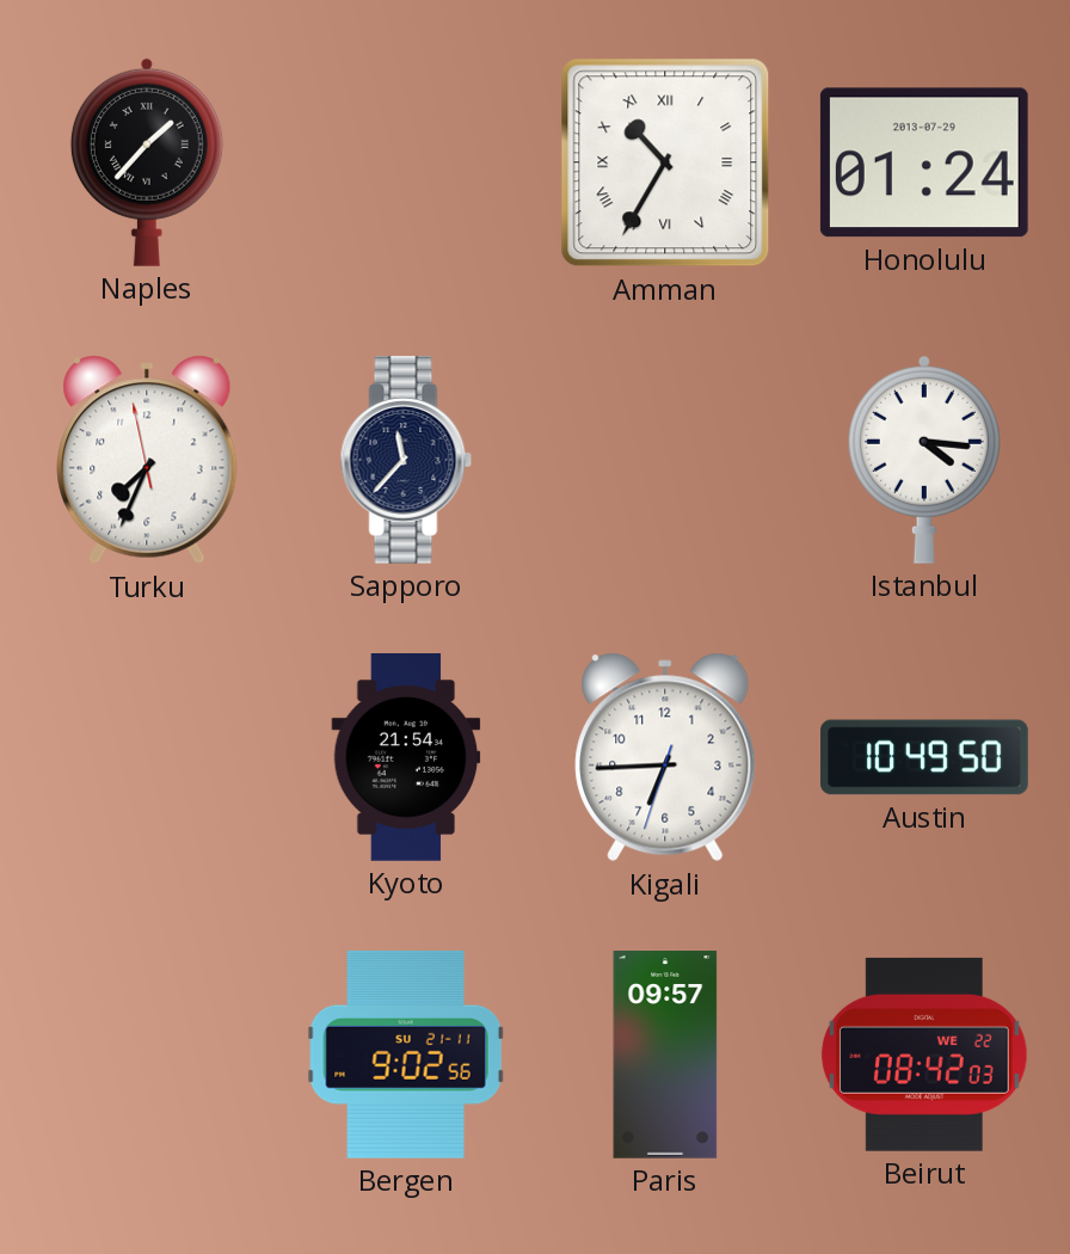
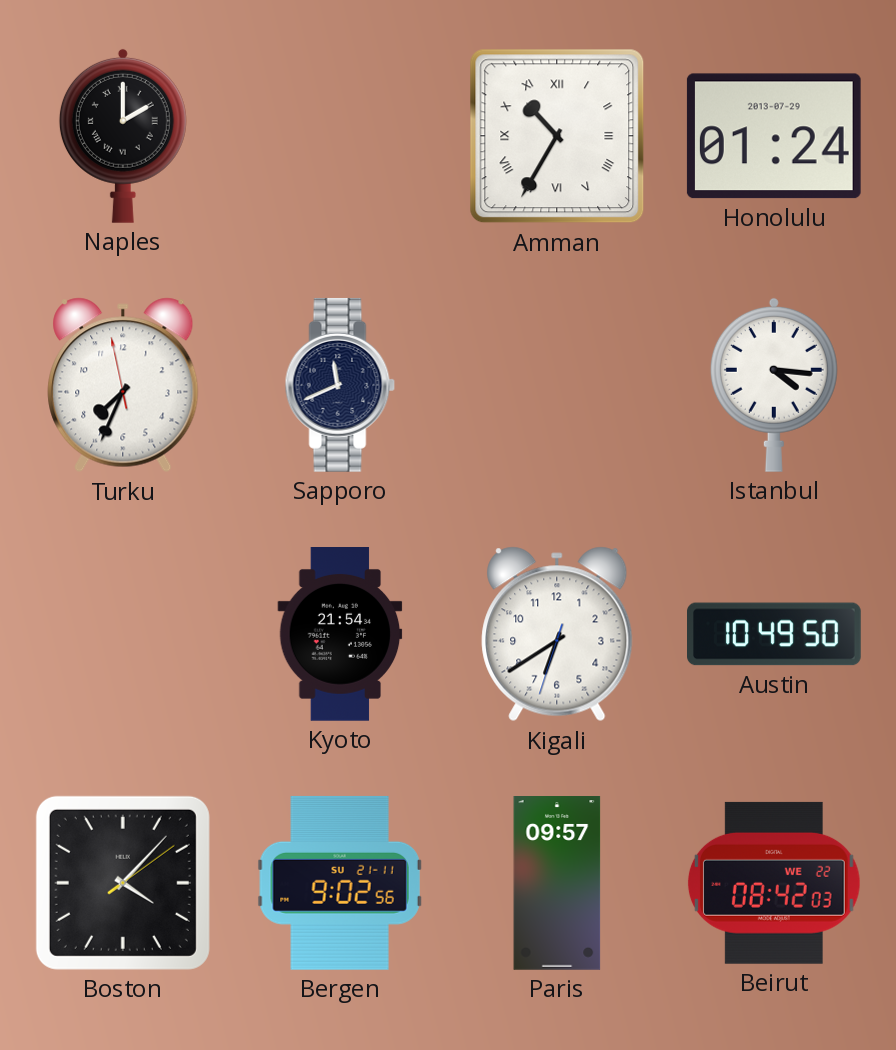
Naples: 1:37 -> 2:00
Sapporo: 11:37 -> 11:41
Kigali: 6:44 -> 6:39
Boston: none -> 4:07
